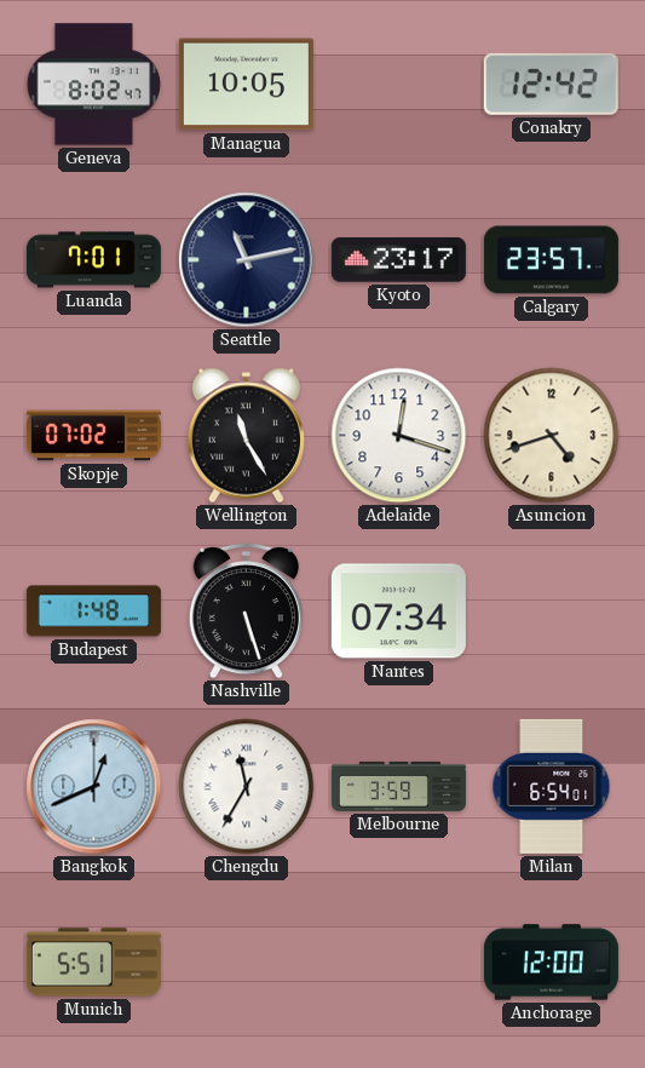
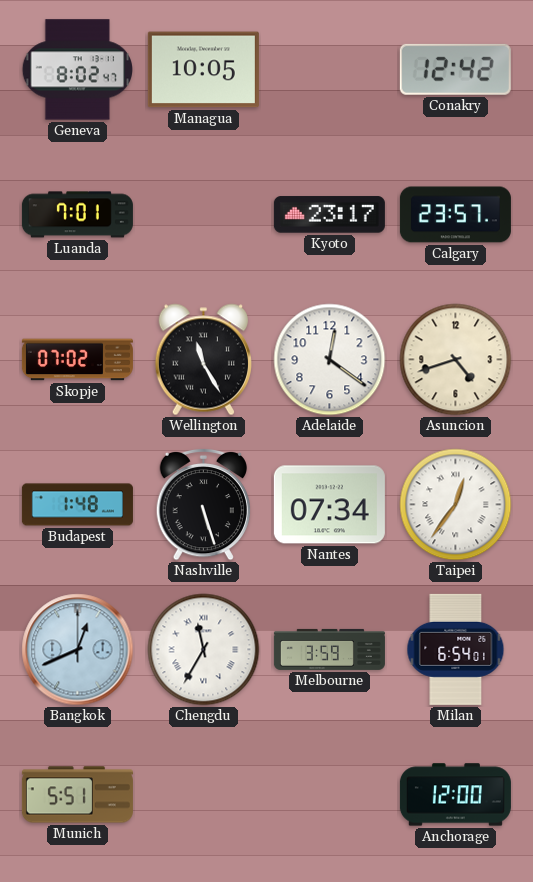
Seattle: 11:13 -> none
Adelaide: 12:18 -> 12:21
Taipei: none -> 12:36
